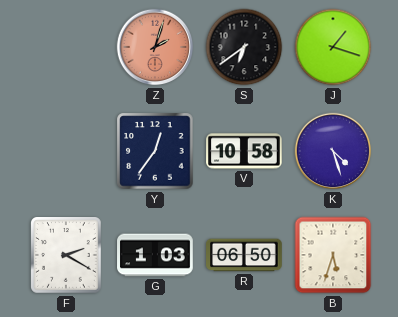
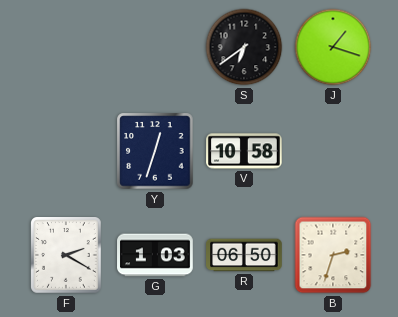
Z: 2:03 -> none
Y: 12:36 -> 12:33
K: 4:27 -> none
B: 5:33 -> 2:33
